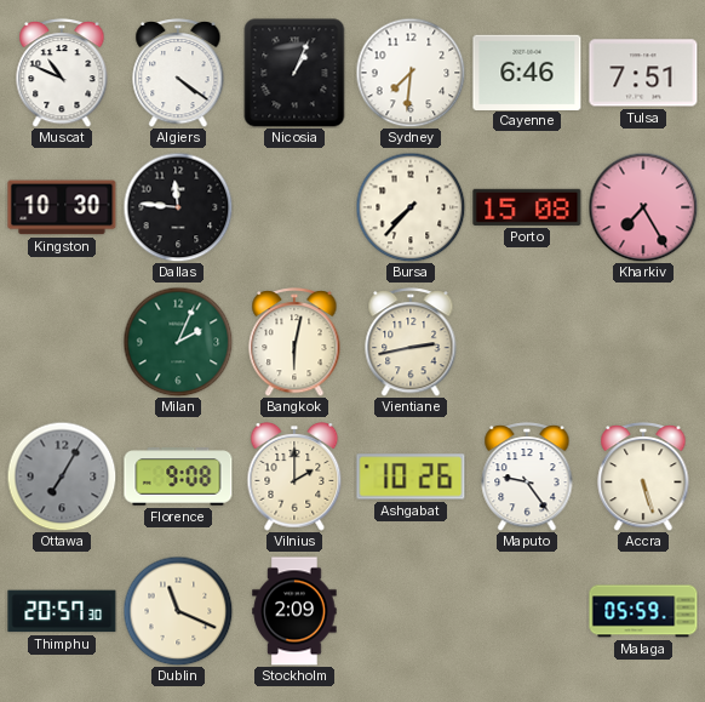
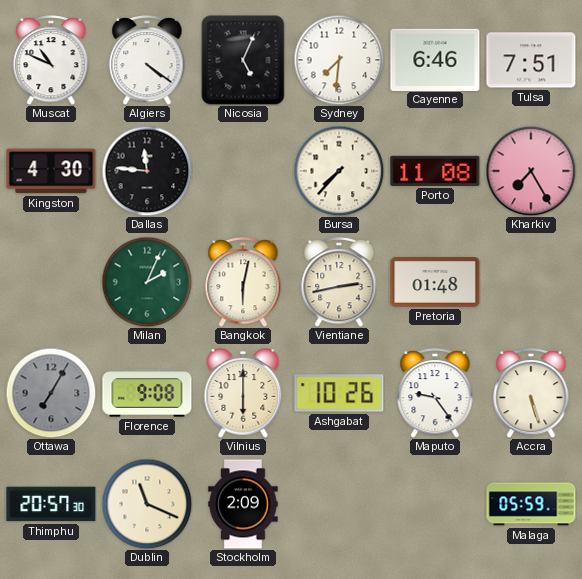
Nicosia: 1:04 -> 5:04
Kingston: 10:30 -> 4:30
Porto: 15:08 -> 11:08
Pretoria: none -> 01:48
Vilnius: 2:00 -> 6:00
